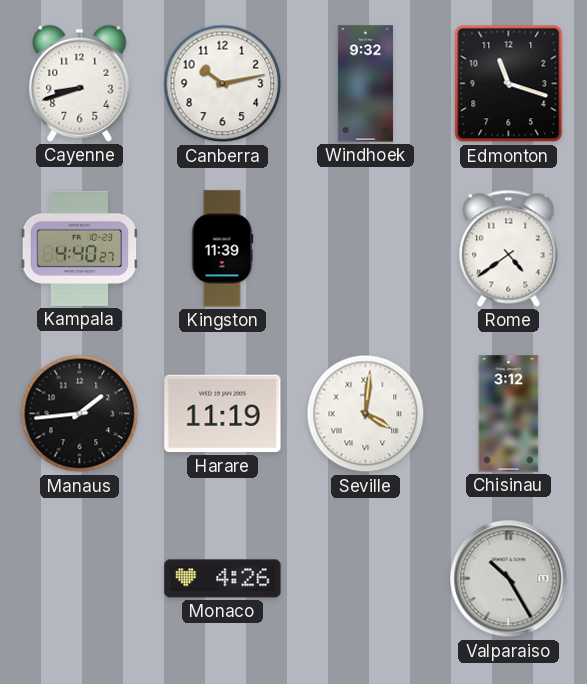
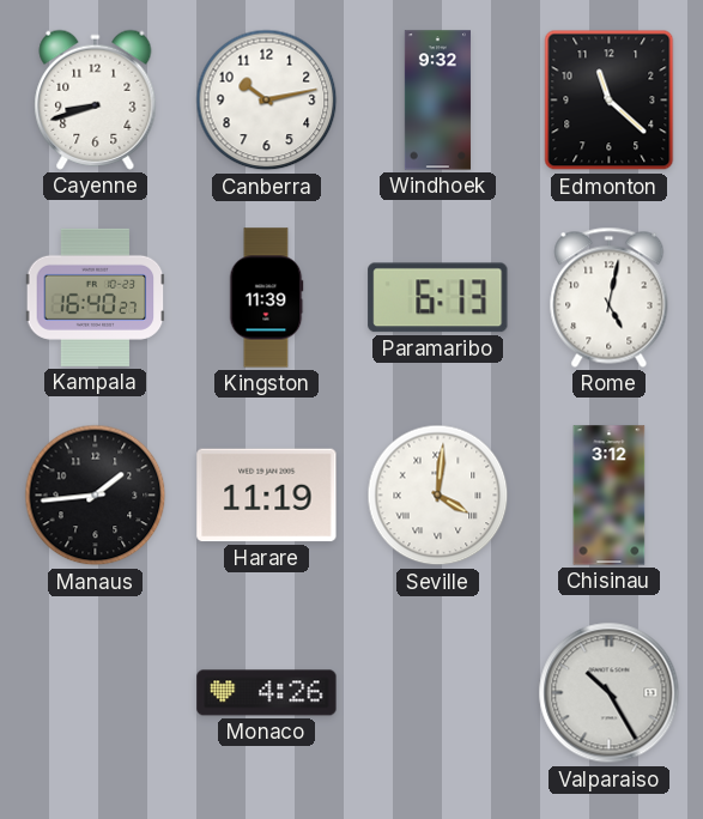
Edmonton: 11:18 -> 11:22
Kampala: 4:40 -> 16:40
Paramaribo: none -> 6:13
Rome: 4:39 -> 5:02
